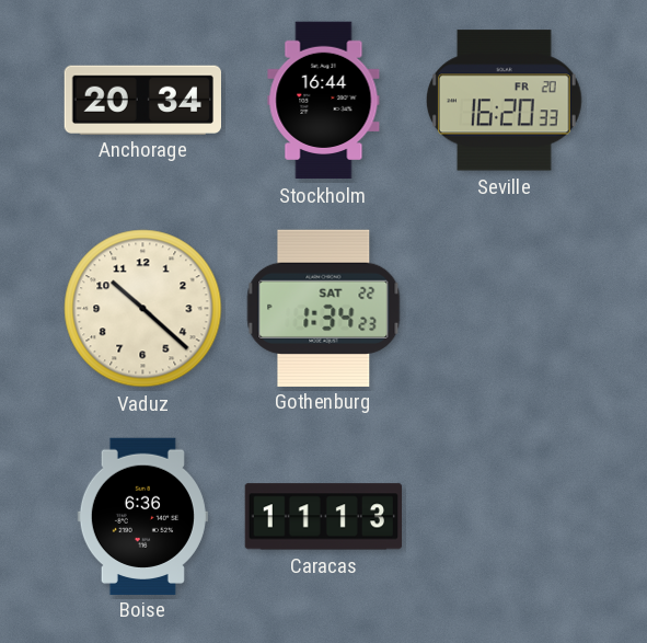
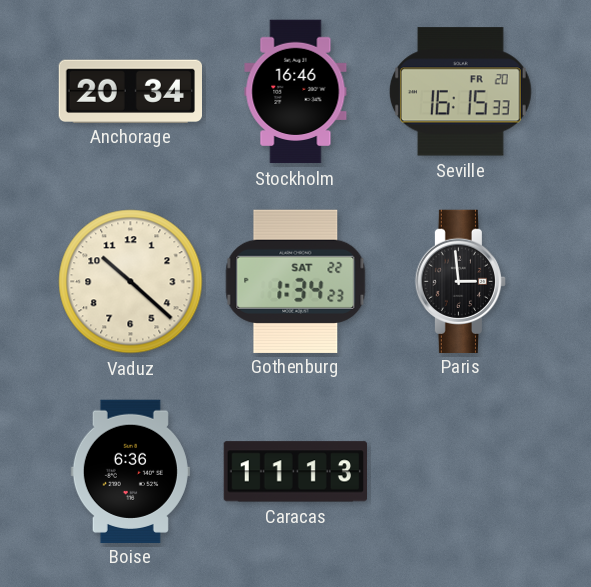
Stockholm: 16:44 -> 16:46
Seville: 16:20 -> 16:15
Paris: none -> 2:59
